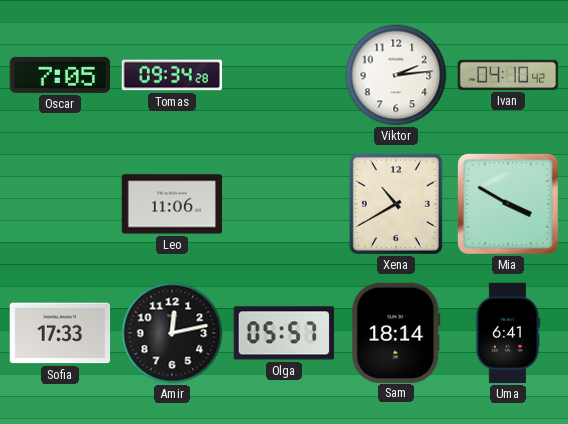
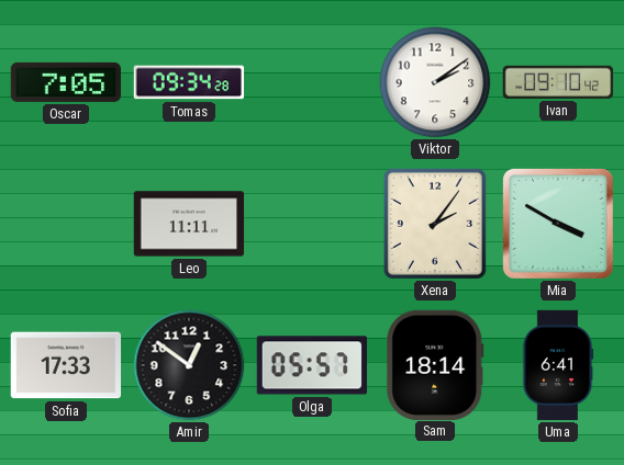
Viktor: 2:14 -> 2:09
Ivan: 04:10 -> 09:10
Leo: 11:06 -> 11:11
Xena: 10:40 -> 2:06
Amir: 12:13 -> 12:51
